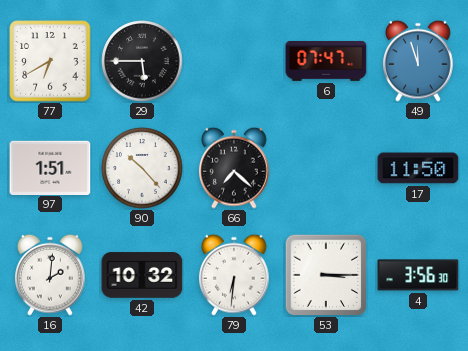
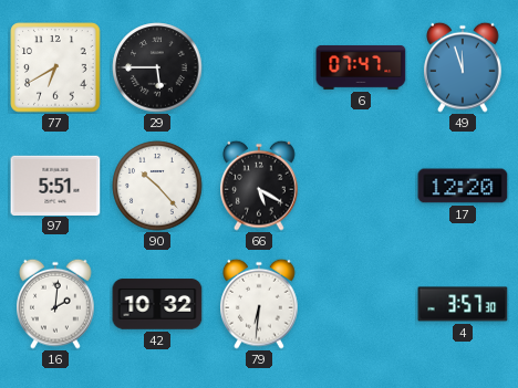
97: 1:51 -> 5:51
66: 7:22 -> 5:20
17: 11:50 -> 12:20
53: 3:15 -> none
4: 3:56 -> 3:57
